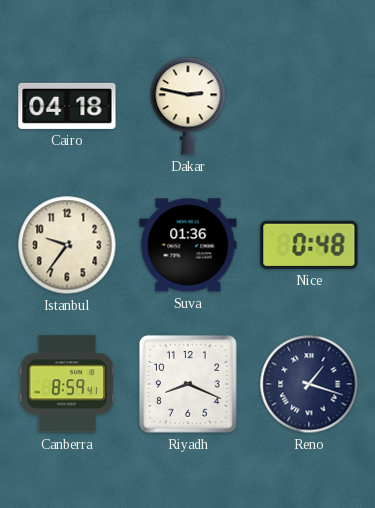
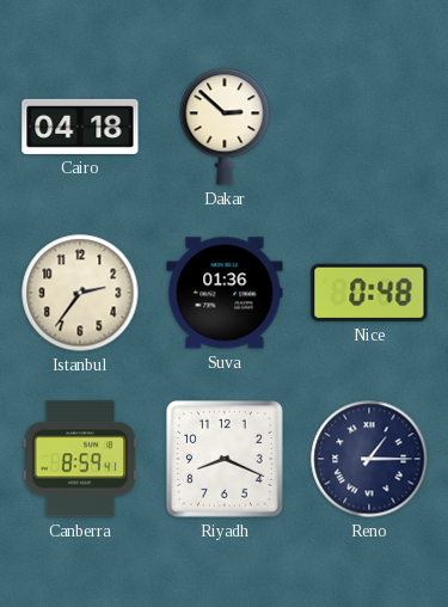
Dakar: 2:47 -> 2:52
Istanbul: 9:36 -> 2:36
Reno: 1:18 -> 1:15
